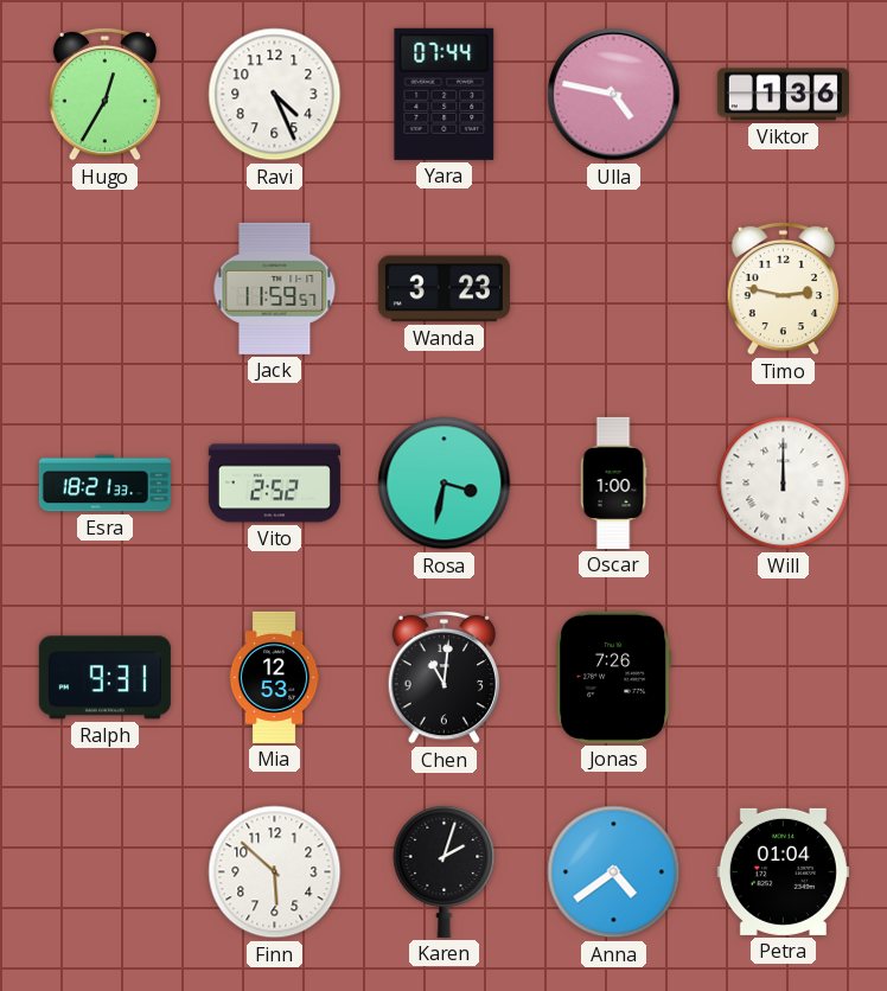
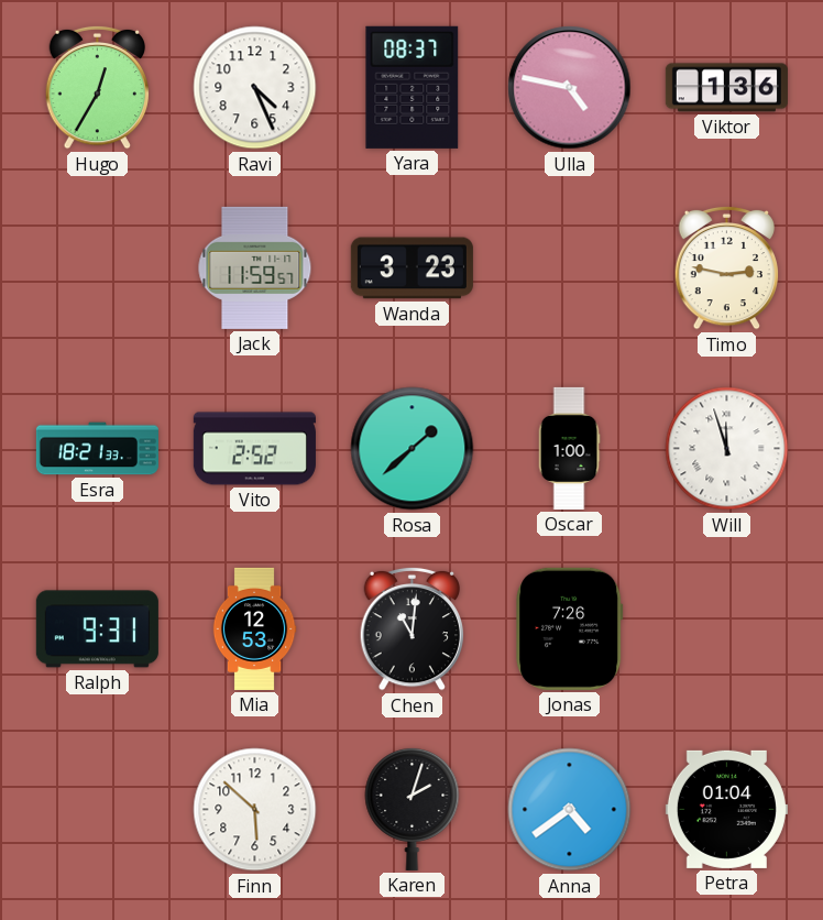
Yara: 07:44 -> 08:37
Rosa: 3:32 -> 1:38
Will: 12:00 -> 11:57
